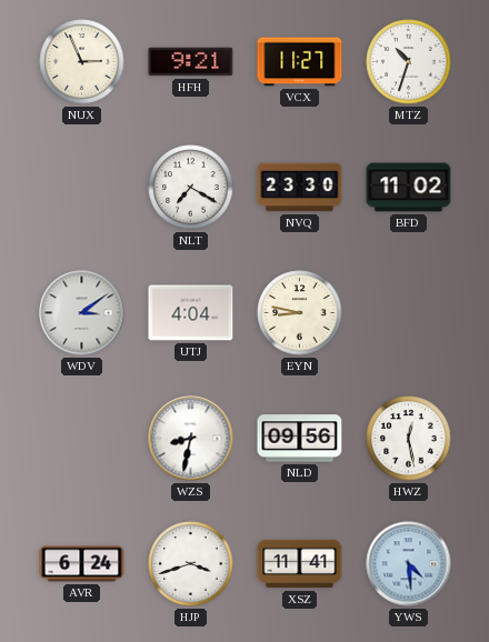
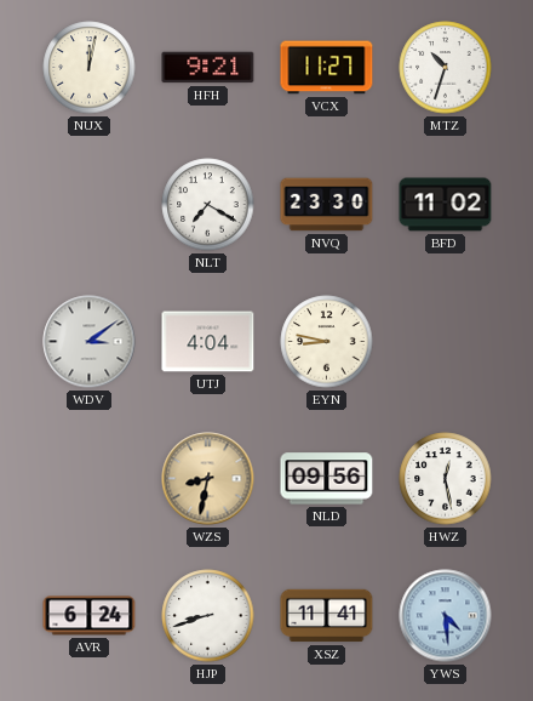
NUX: 2:56 -> 12:02
WZS dial: white -> champagne
HJP: 3:42 -> 8:42
